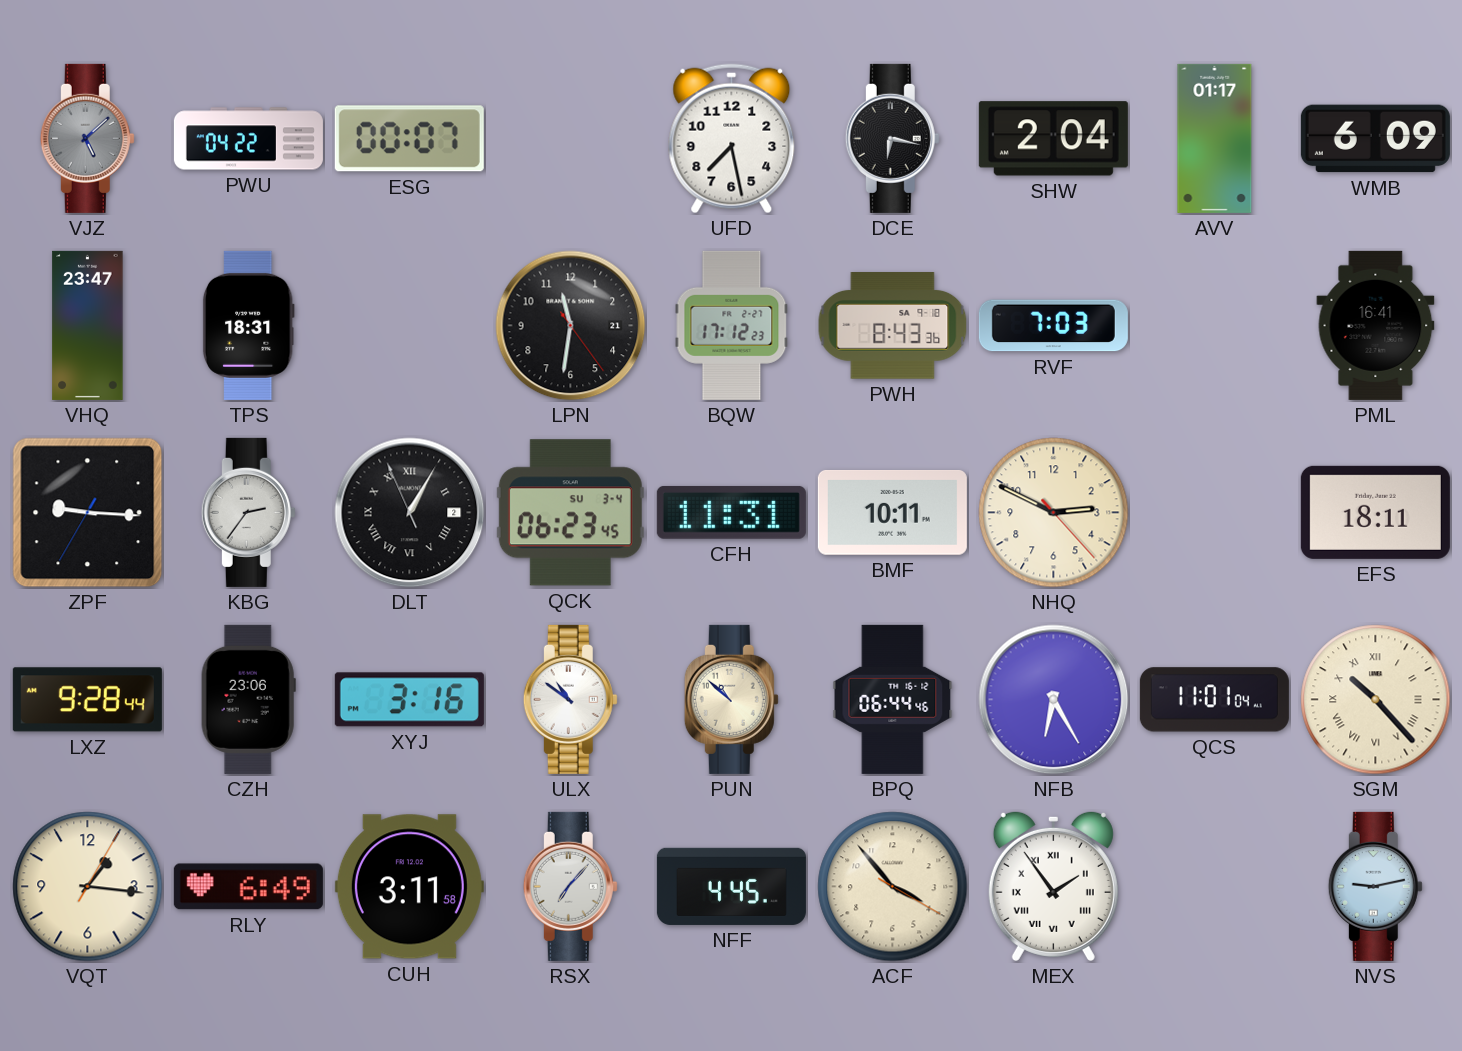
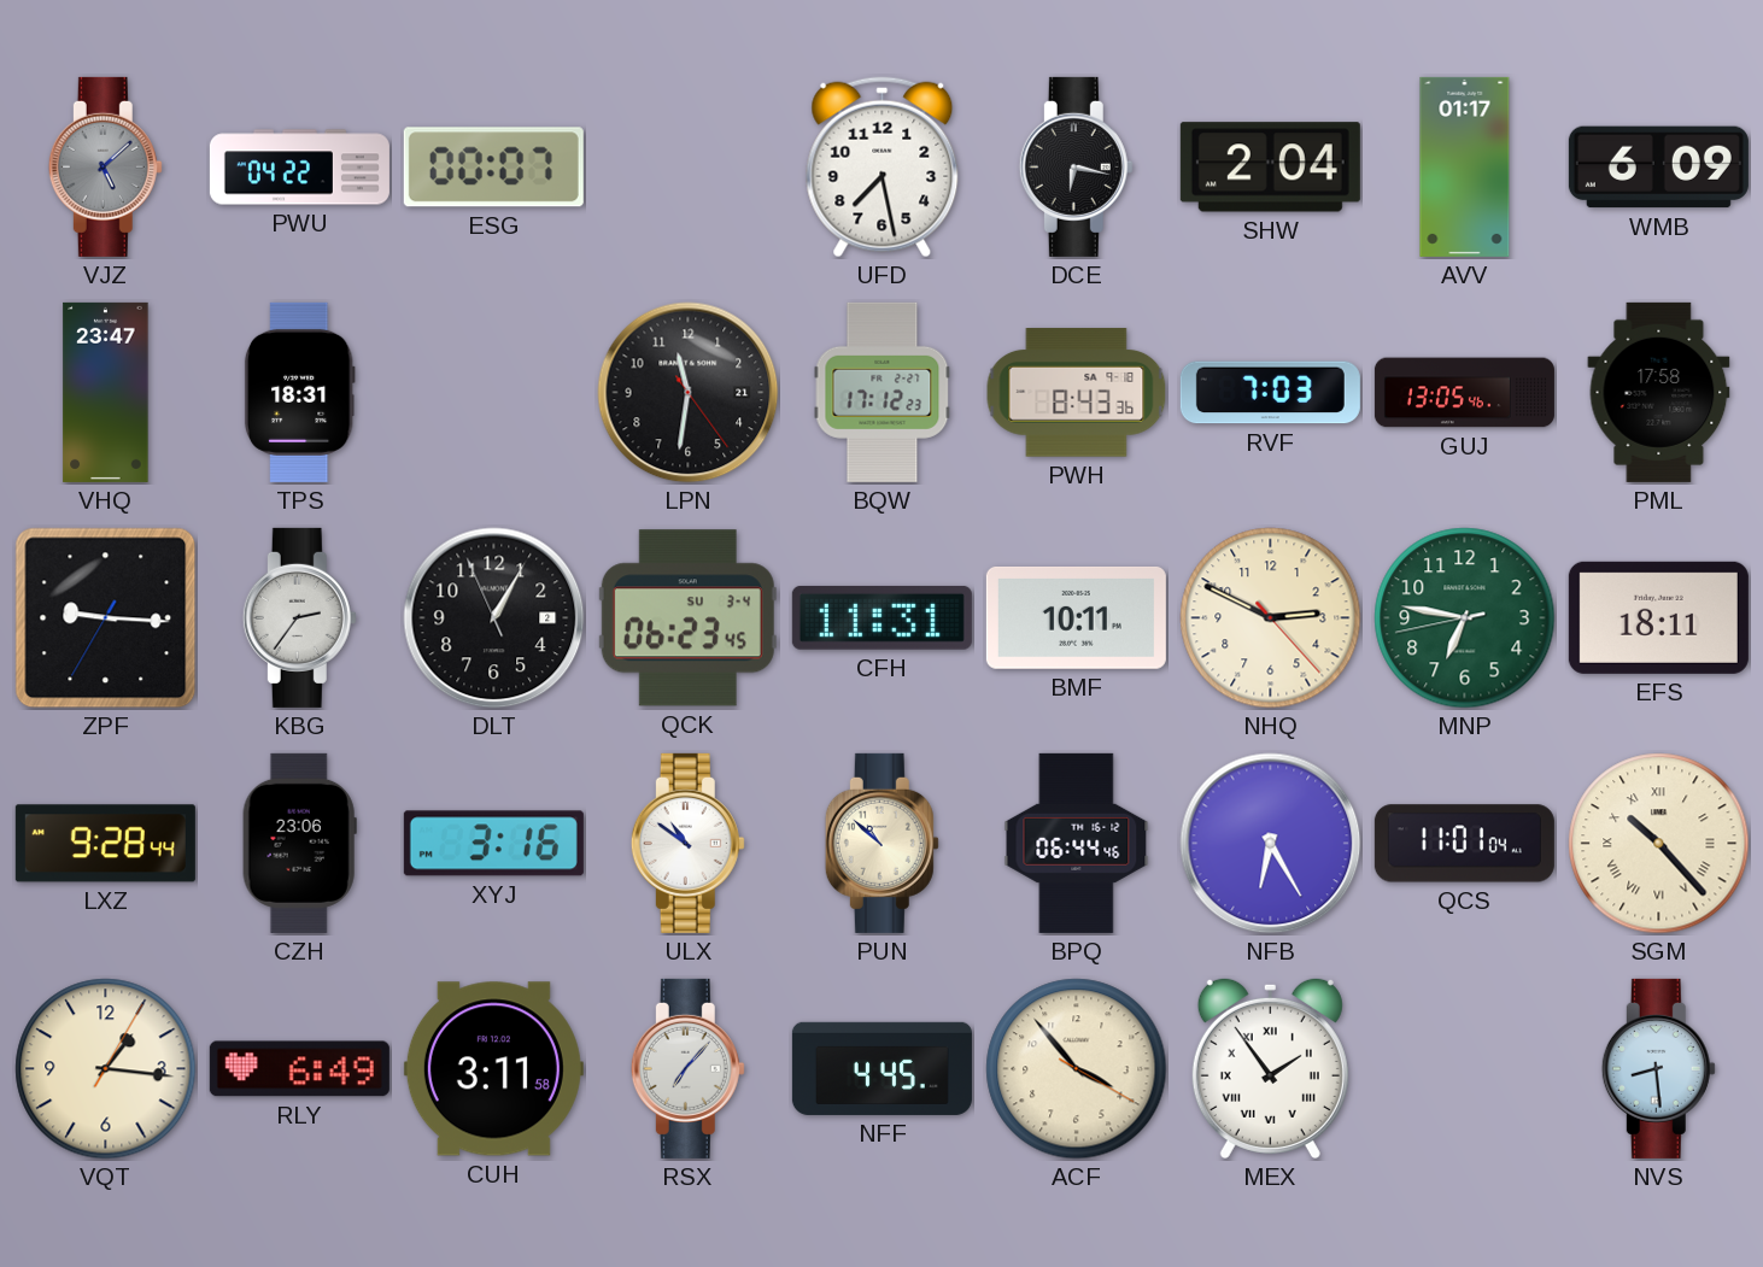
GUJ: none -> 13:05
PML: 16:41 -> 17:58
DLT numerals: Roman -> Arabic
MNP: none -> 6:46
NVS: 9:13 -> 8:29
